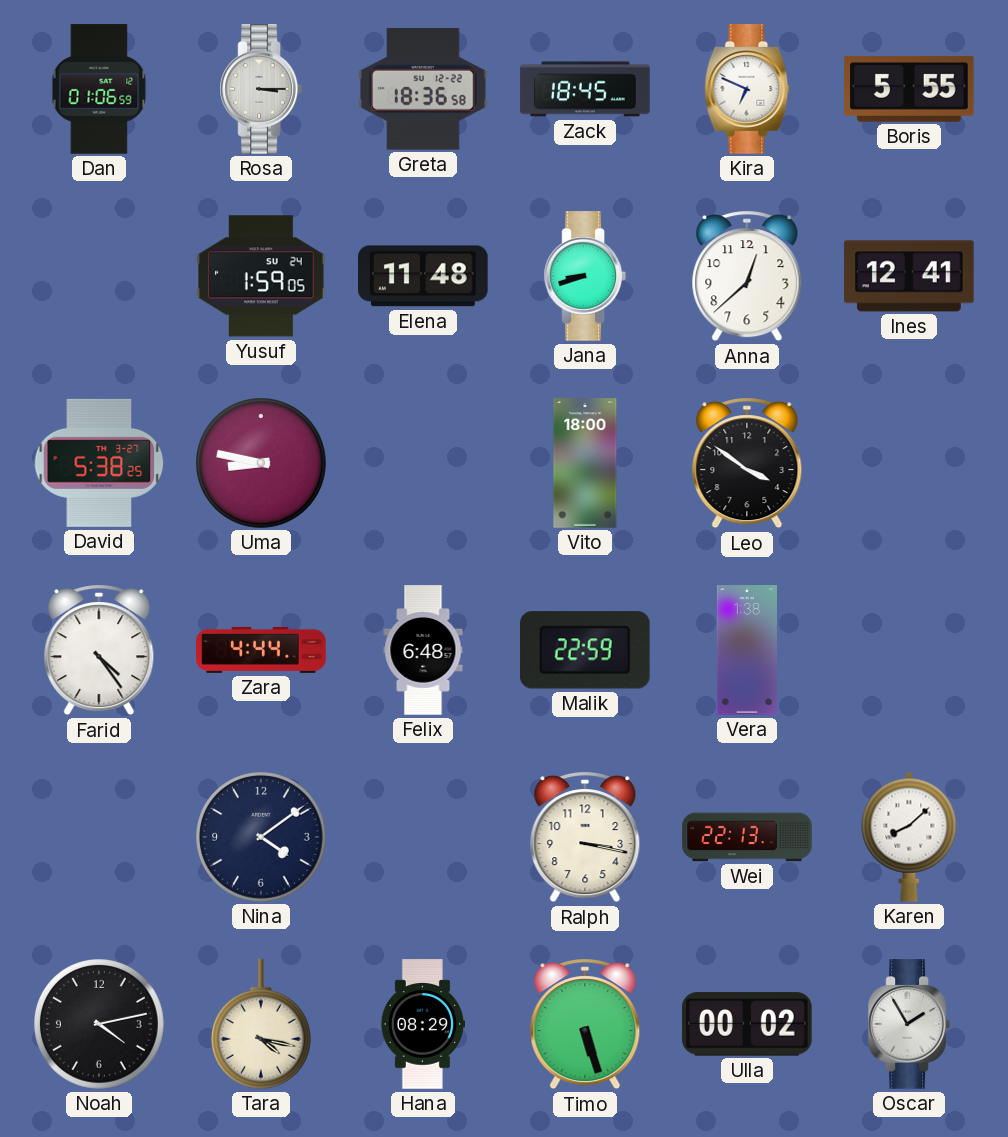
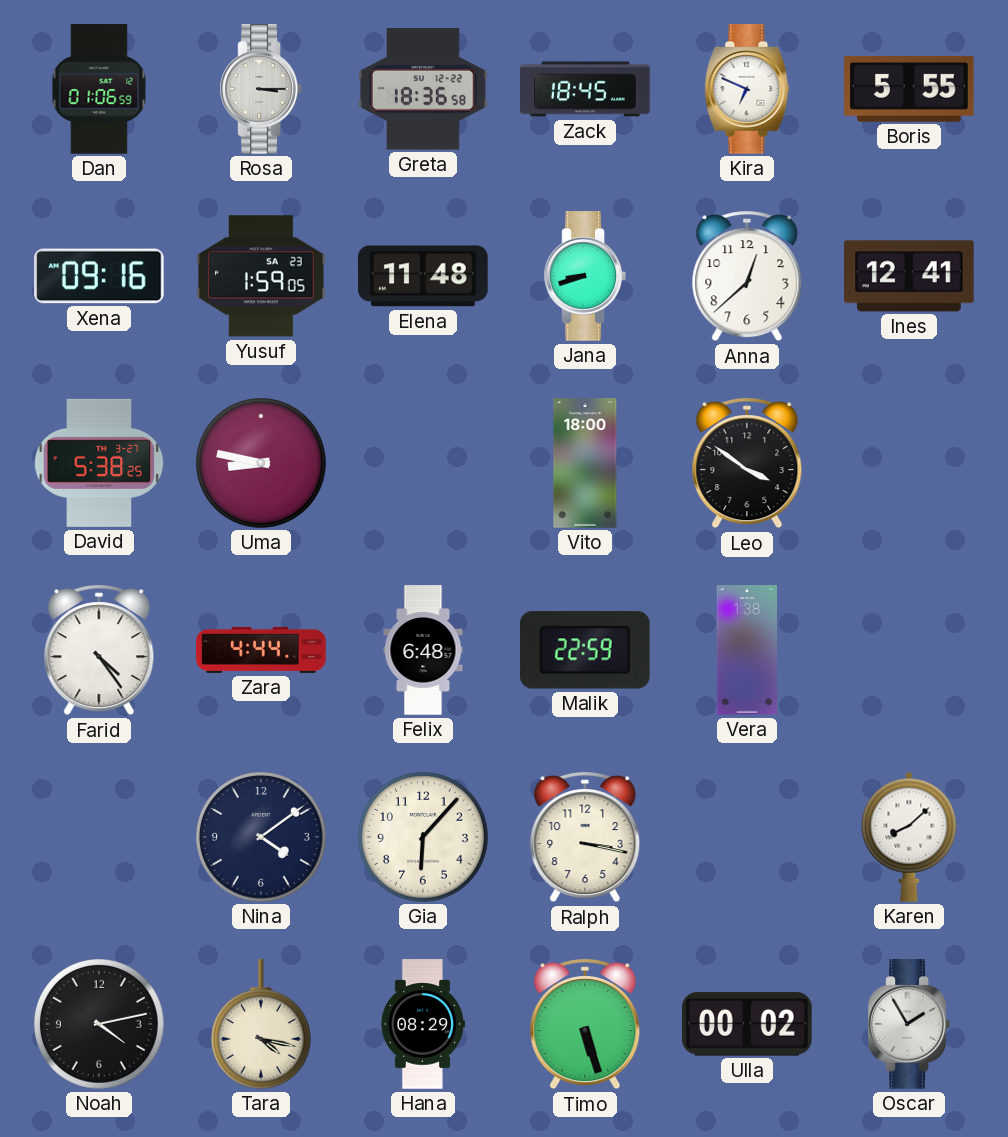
Xena: none -> 09:16
Yusuf date: SU 24 -> SA 23
Gia: none -> 6:07
Wei: 22:13 -> none
